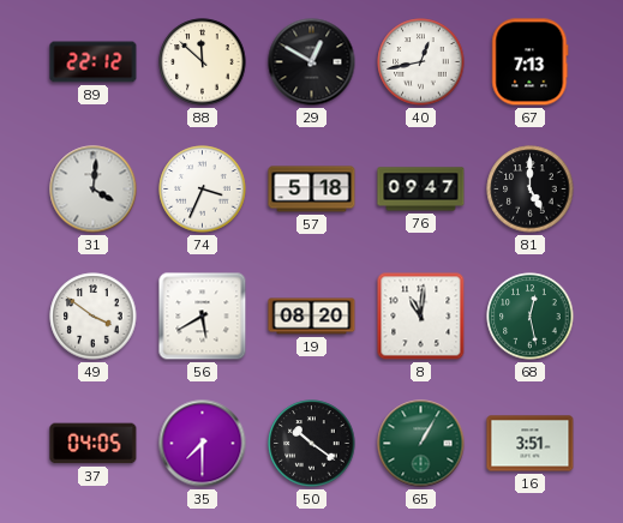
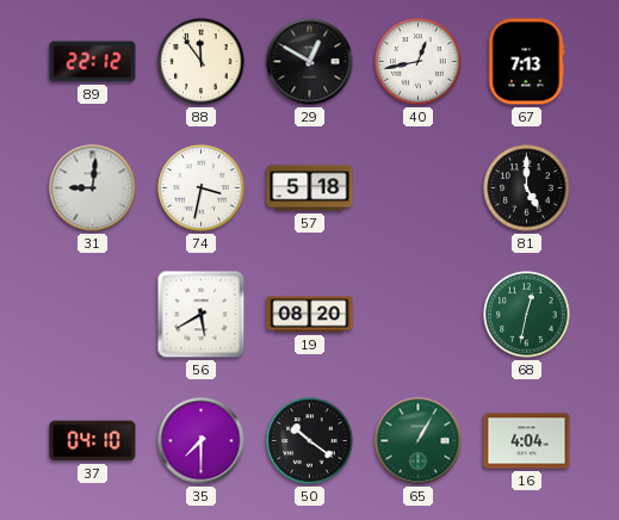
88: 11:52 -> 11:54
31: 4:01 -> 9:01
74: 3:34 -> 3:32
76: 09:47 -> none
49: 3:51 -> none
8: 11:01 -> none
68: 12:28 -> 12:32
37: 04:05 -> 04:10
16: 3:51 -> 4:04
